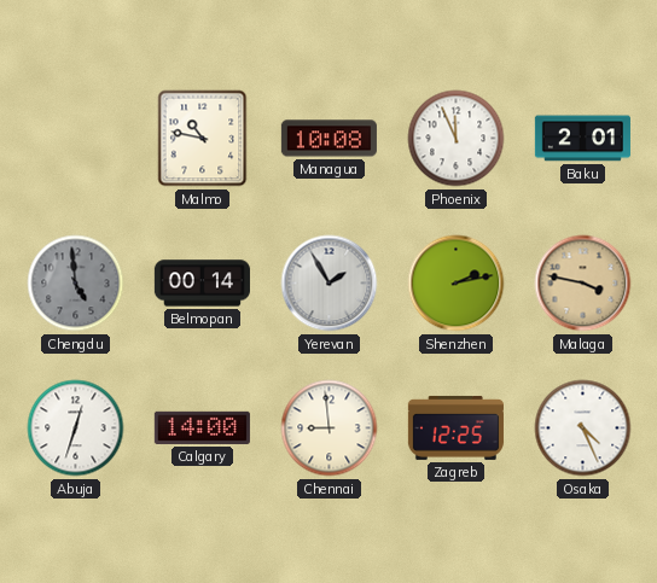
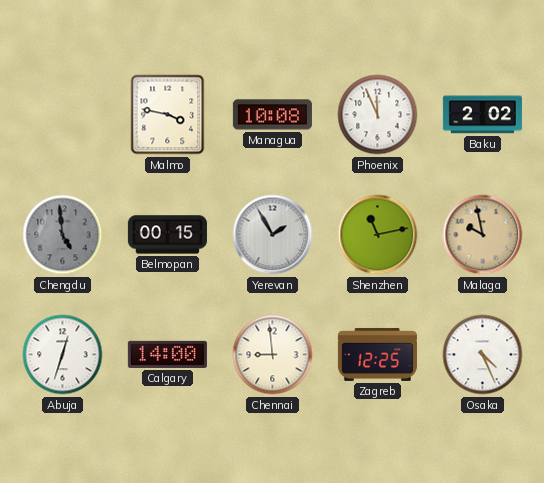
Malmo: 10:47 -> 3:47
Baku: 2:01 -> 2:02
Belmopan: 00:14 -> 00:15
Shenzhen: 2:13 -> 11:13
Malaga: 3:47 -> 9:58
